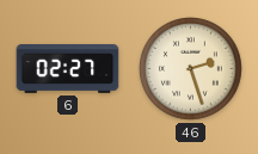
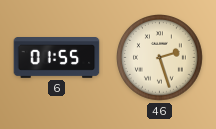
6: 02:27 -> 01:55
